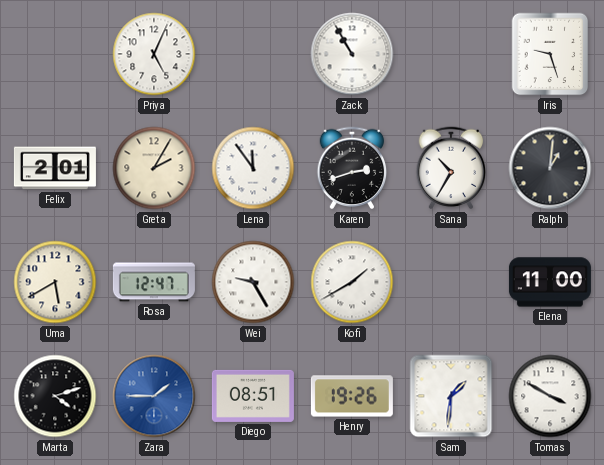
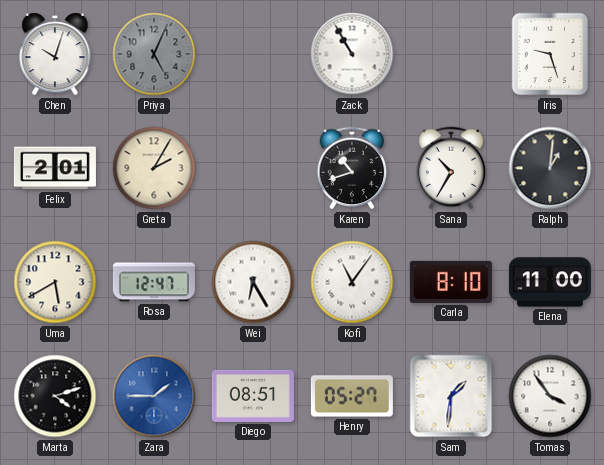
Chen: none -> 10:03
Priya dial: white -> grey
Lena: 11:54 -> none
Karen: 2:42 -> 10:42
Wei: 9:25 -> 6:25
Kofi: 1:40 -> 11:06
Carla: none -> 8:10
Henry: 19:26 -> 05:27
Tomas: 3:50 -> 3:54
